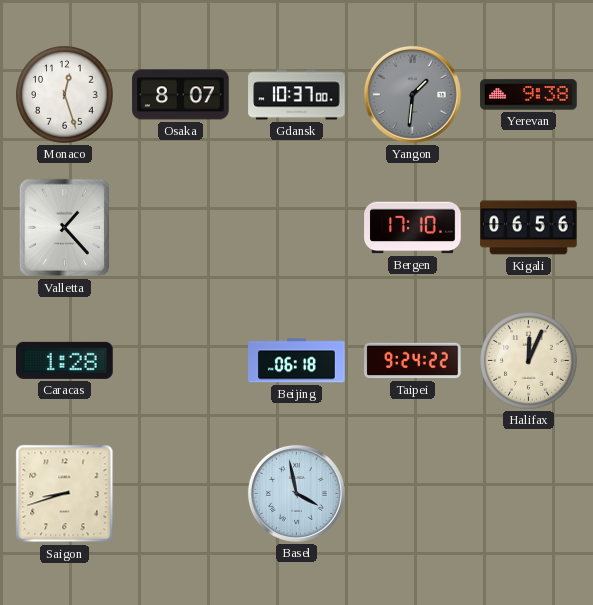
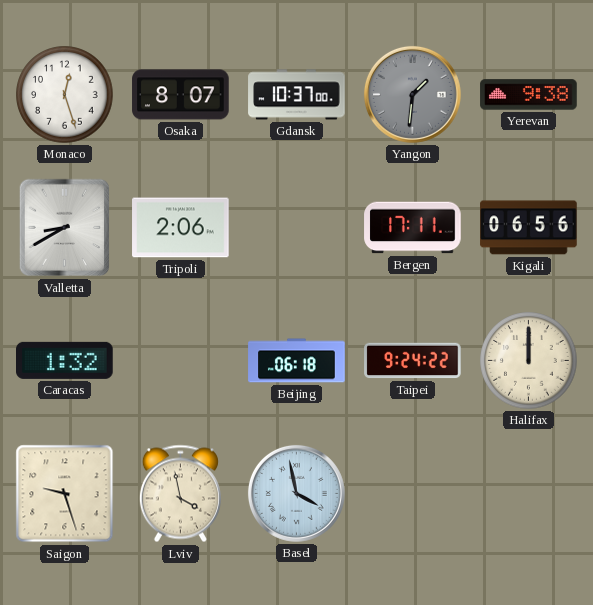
Valletta: 1:23 -> 8:40
Tripoli: none -> 2:06
Bergen: 17:10 -> 17:11
Caracas: 1:28 -> 1:32
Halifax: 12:04 -> 12:00
Saigon: 8:42 -> 9:27
Lviv: none -> 3:58
